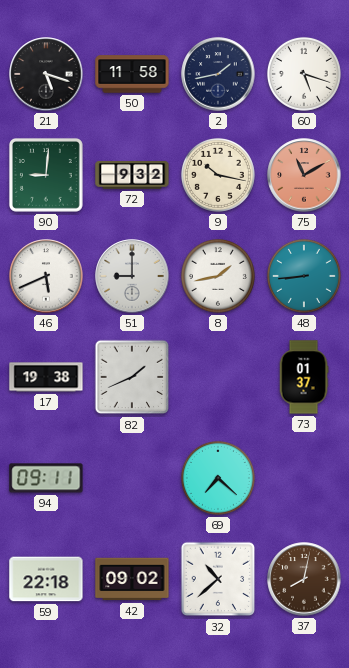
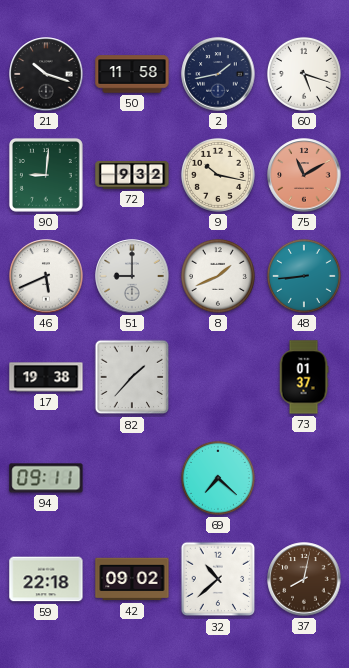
21: 5:18 -> 10:18
8: 1:43 -> 1:41
82: 1:41 -> 1:37
